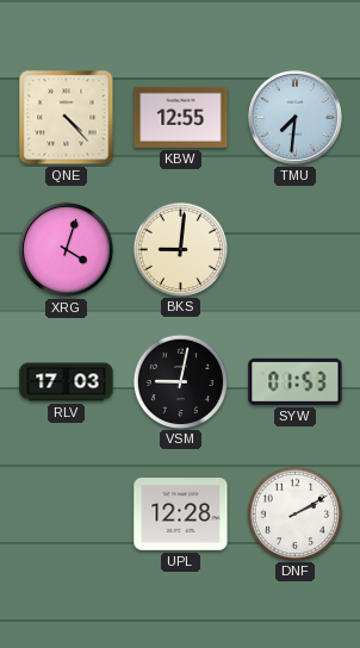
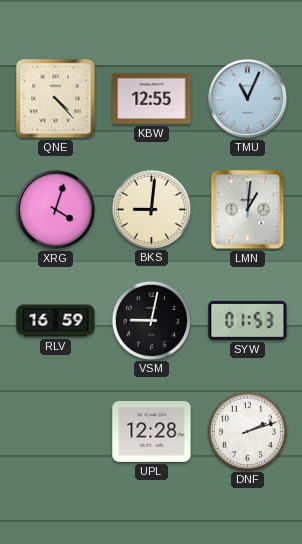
TMU: 7:31 -> 11:04
LMN: none -> 1:01
RLV: 17:03 -> 16:59
DNF: 2:10 -> 2:12
